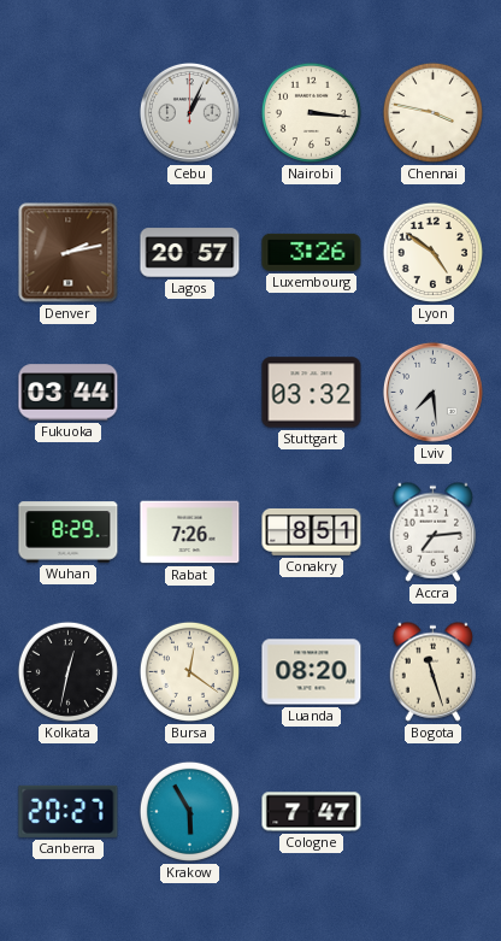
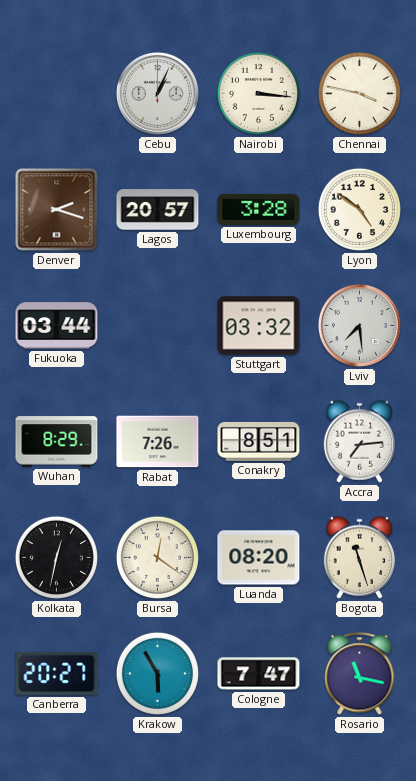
Denver: 2:13 -> 2:18
Luxembourg: 3:26 -> 3:28
Rosario: none -> 11:17
